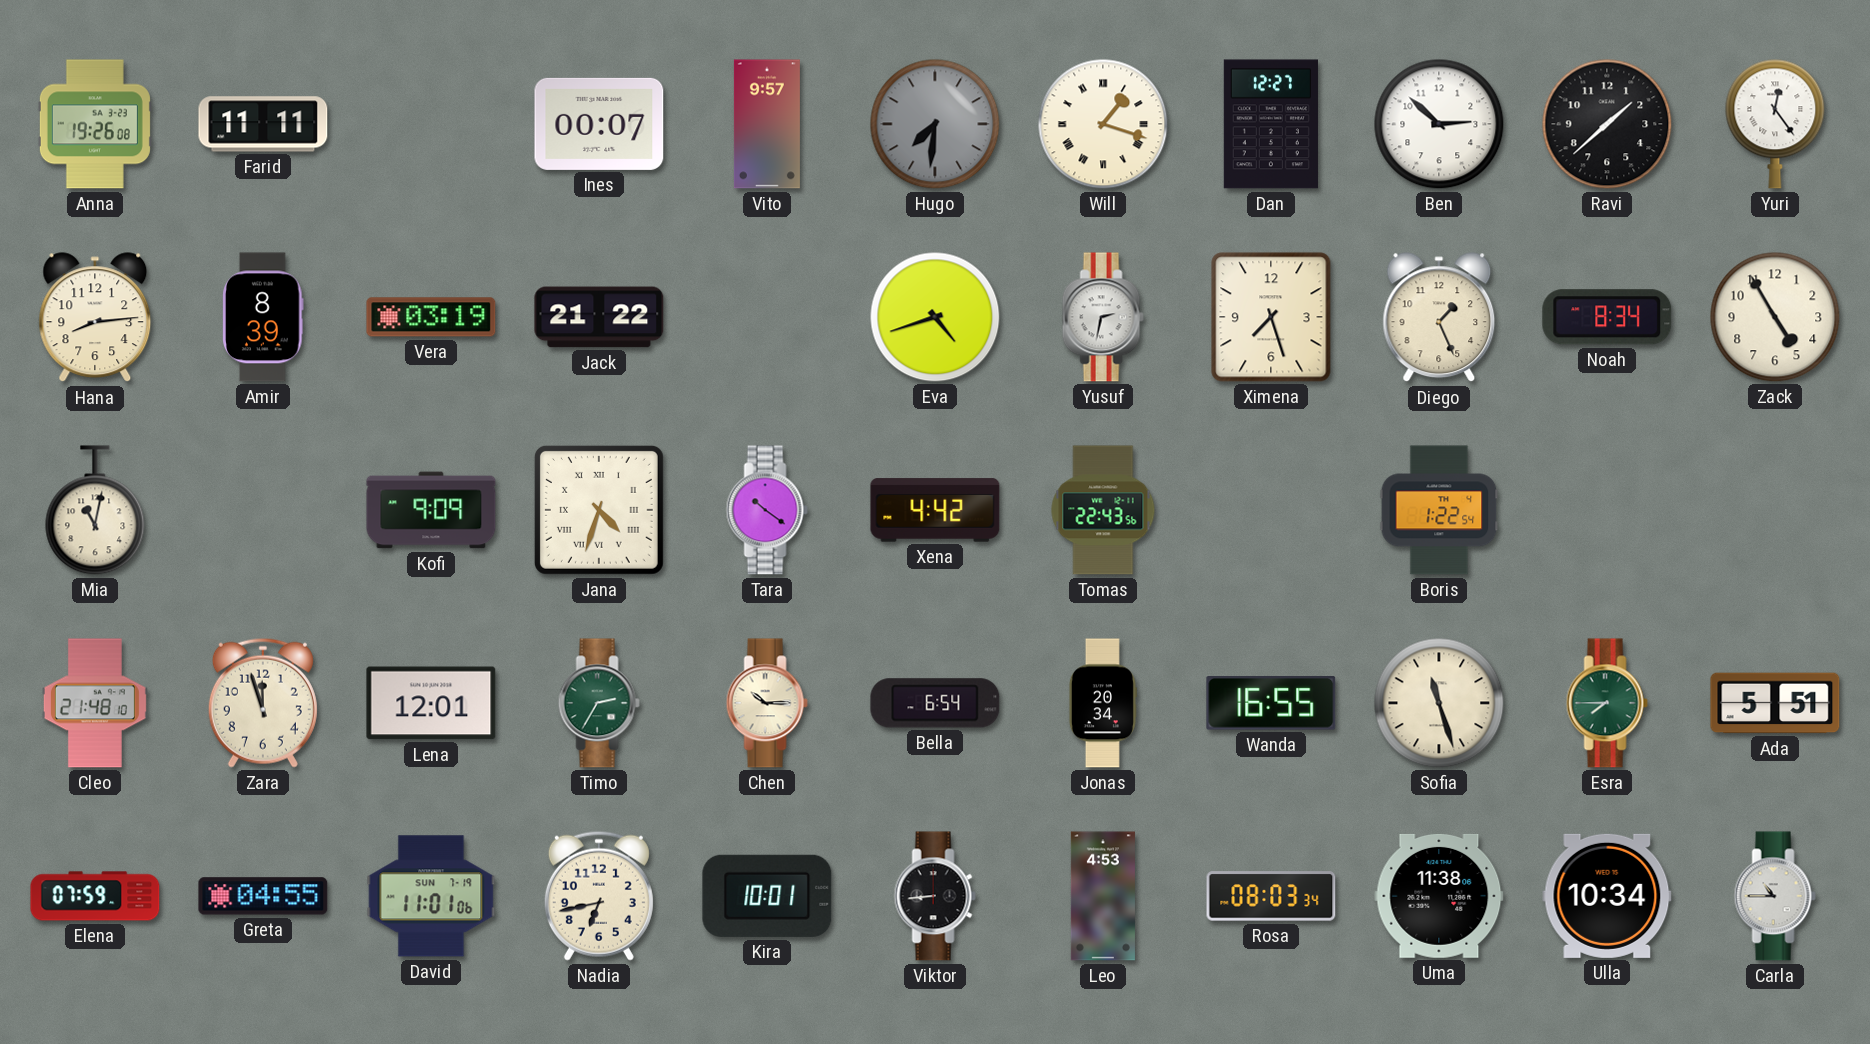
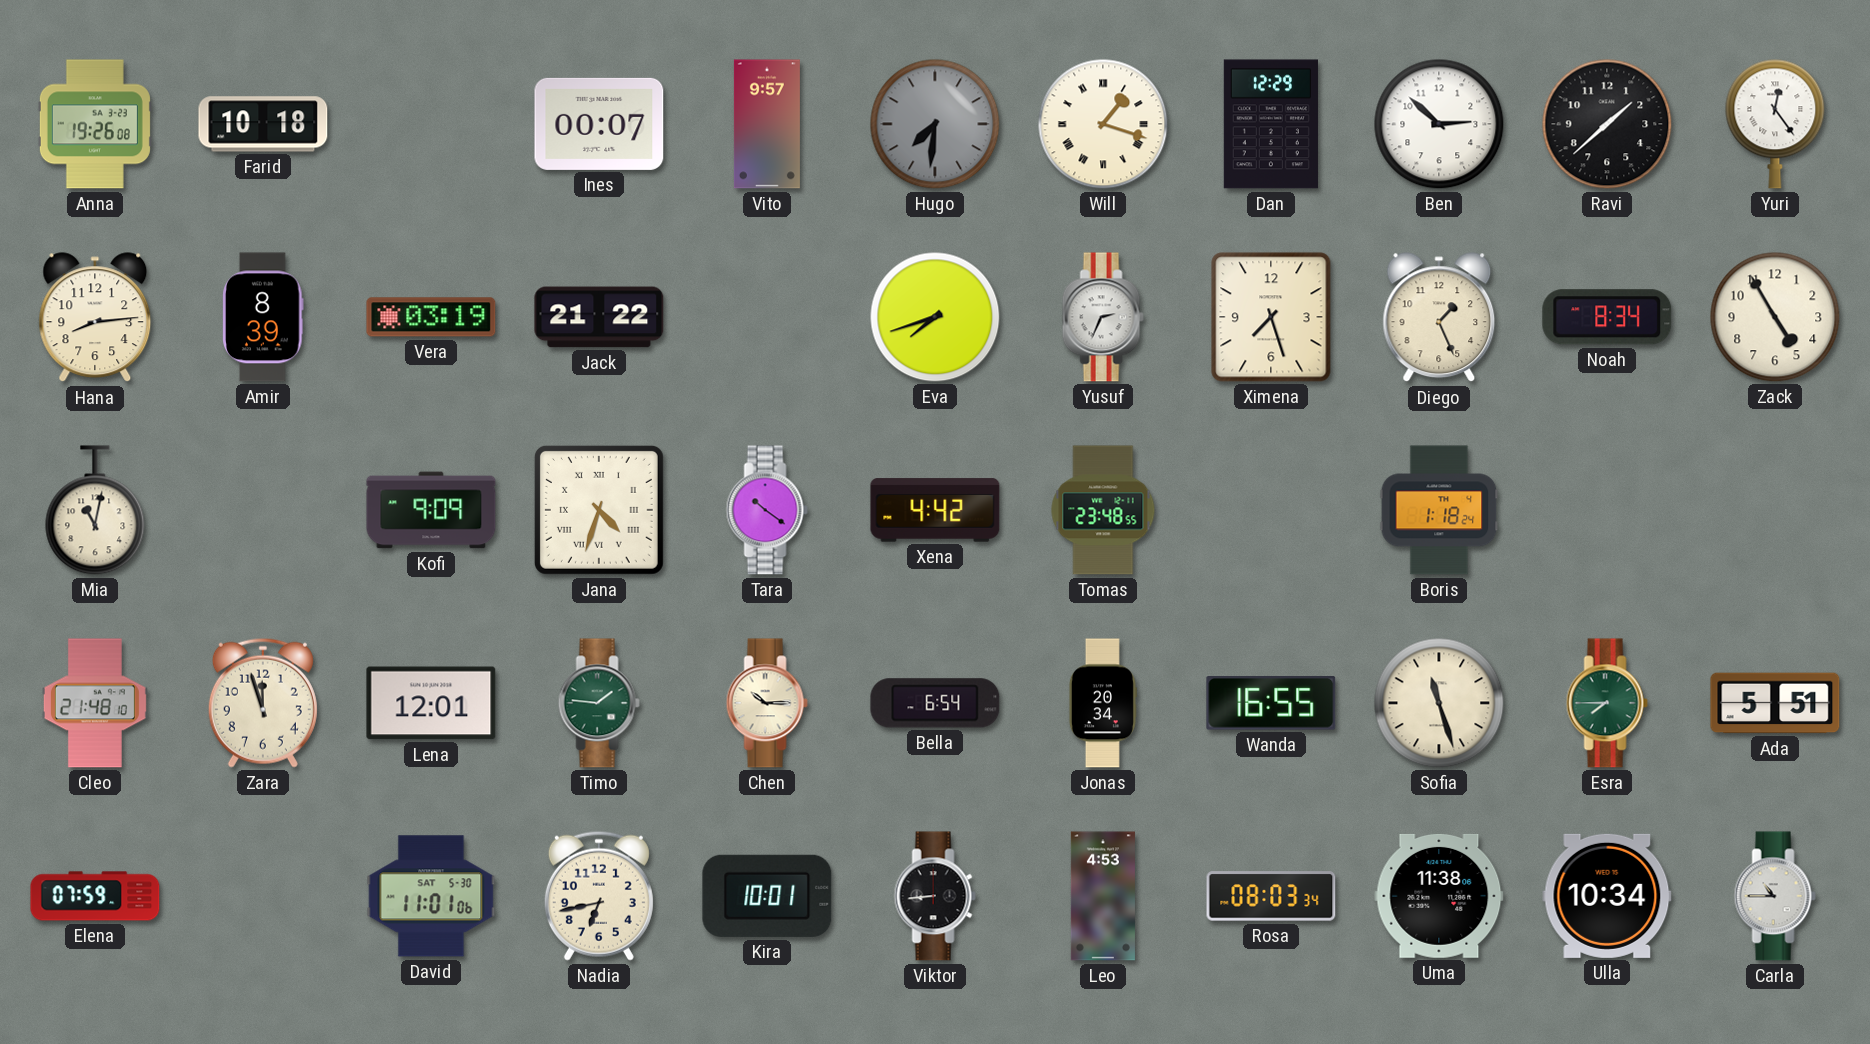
Farid: 11:11 -> 10:18
Dan: 12:27 -> 12:29
Eva: 4:42 -> 7:42
Yusuf: 2:32 -> 2:34
Tomas: 22:43 -> 23:48
Boris: 1:22 -> 1:18
Timo: 2:35 -> 1:46
Greta: 04:55 -> none
David date: SUN 7-19 -> SAT 5-30
